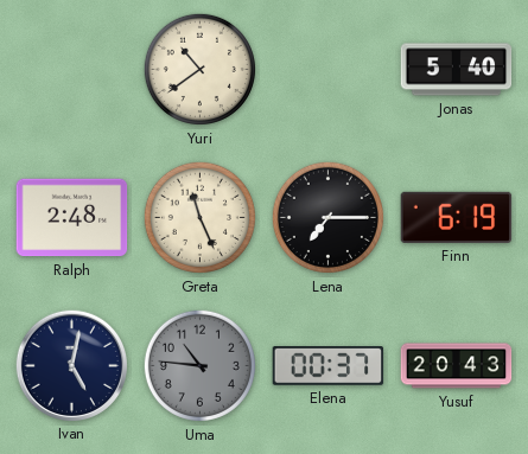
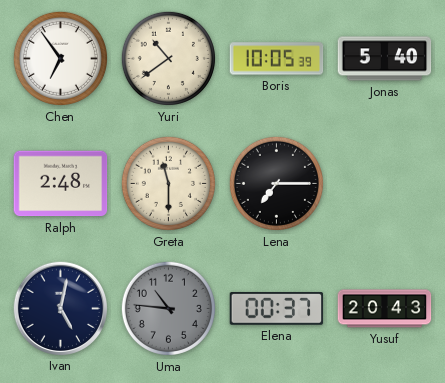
Chen: none -> 6:54
Boris: none -> 10:05
Greta: 11:26 -> 11:30
Finn: 6:19 -> none
